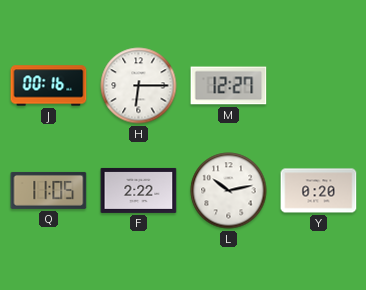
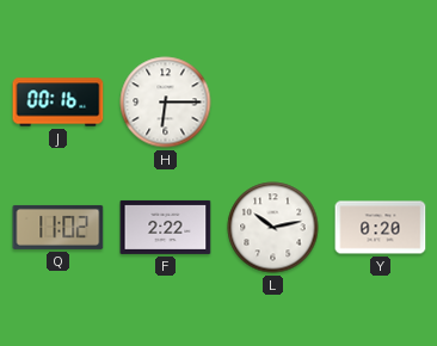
M: 12:27 -> none
Q: 11:05 -> 11:02
